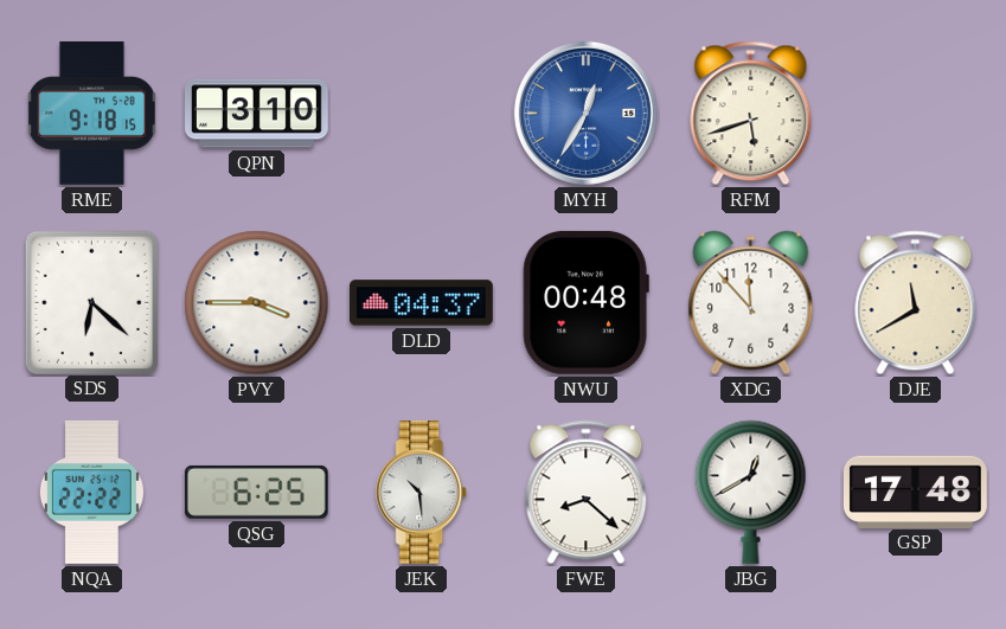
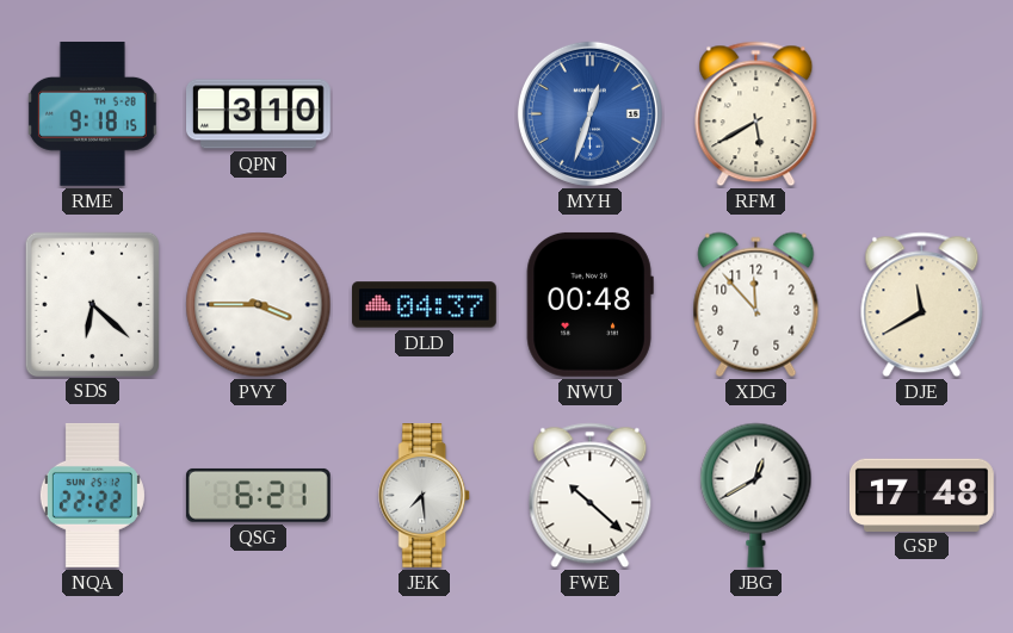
MYH: 12:35 -> 12:33
RFM: 5:42 -> 5:40
QSG: 6:25 -> 6:21
JEK: 10:29 -> 7:29
FWE: 8:22 -> 10:22
